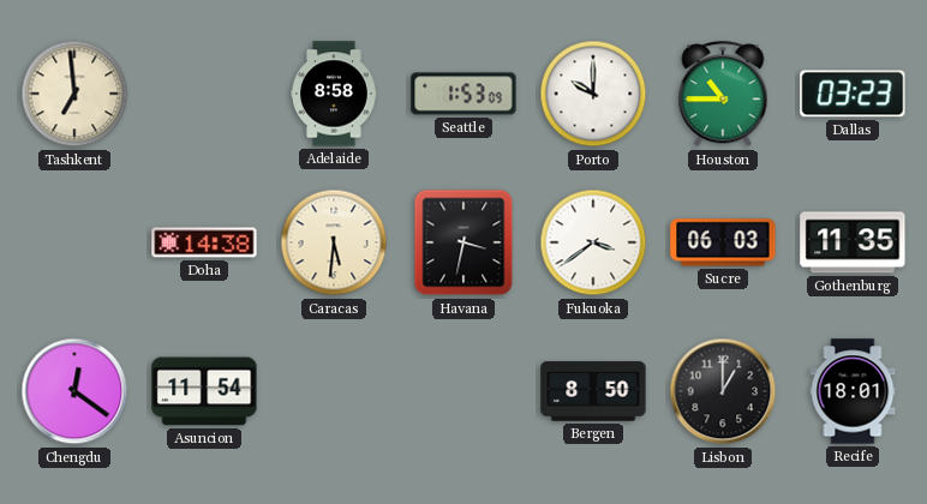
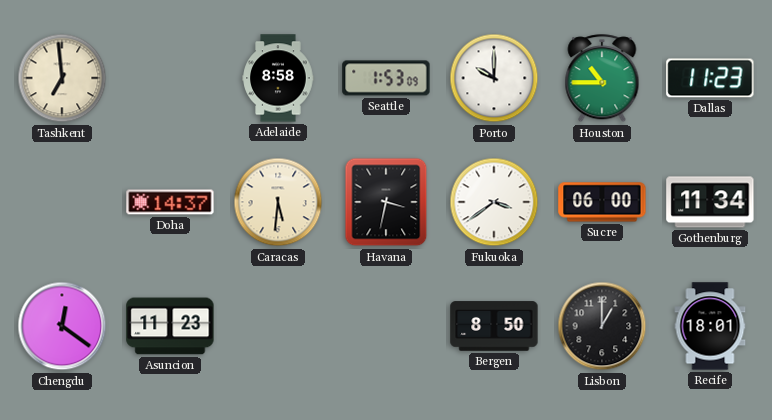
Dallas: 03:23 -> 11:23
Doha: 14:38 -> 14:37
Sucre: 06:03 -> 06:00
Gothenburg: 11:35 -> 11:34
Asuncion: 11:54 -> 11:23
